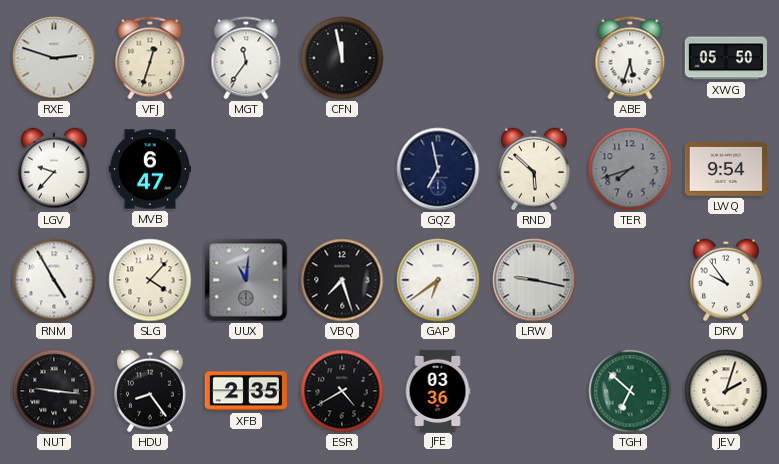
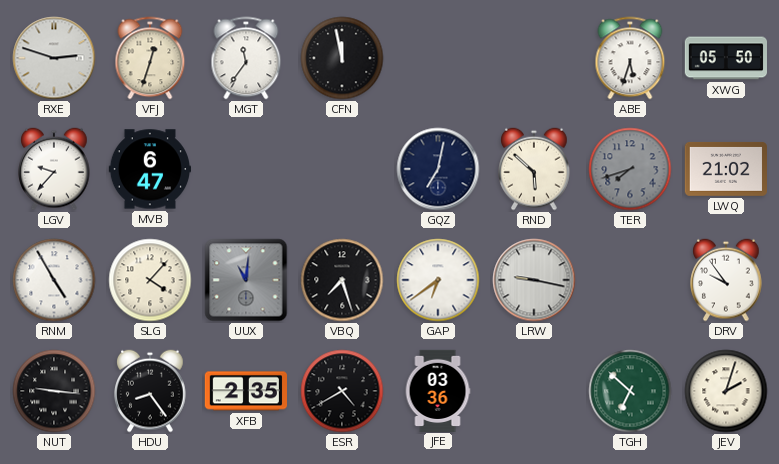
GQZ: 6:58 -> 7:02
LWQ: 9:54 -> 21:02
